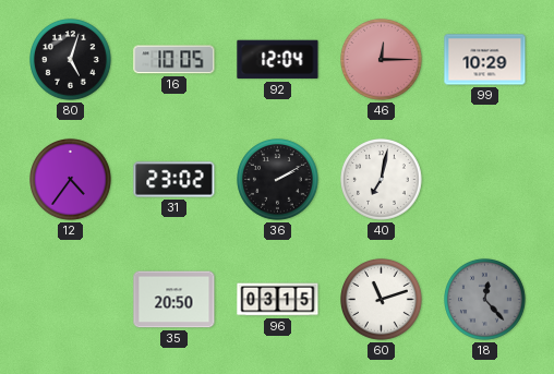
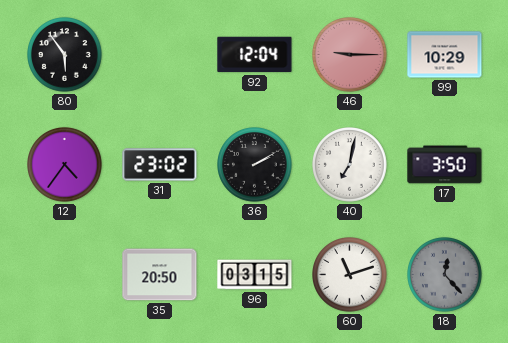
80: 5:03 -> 5:54
16: 10:05 -> none
46: 12:15 -> 9:15
17: none -> 3:50
